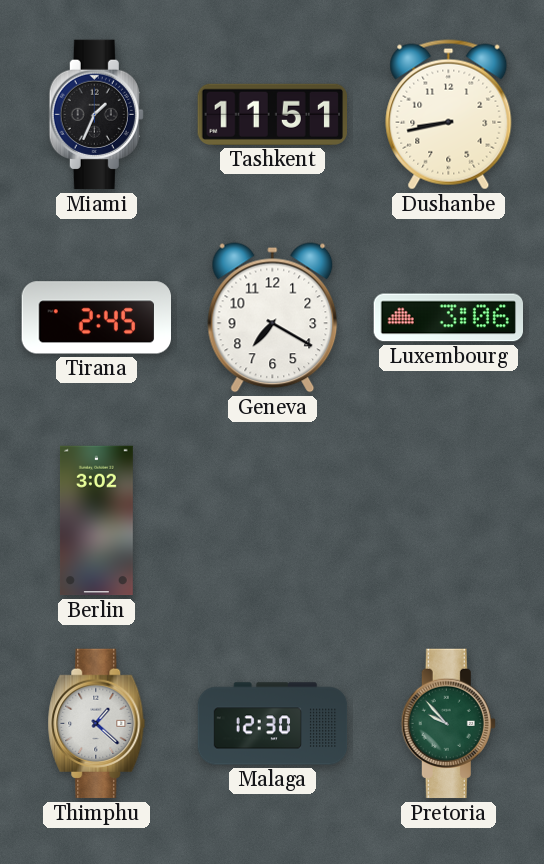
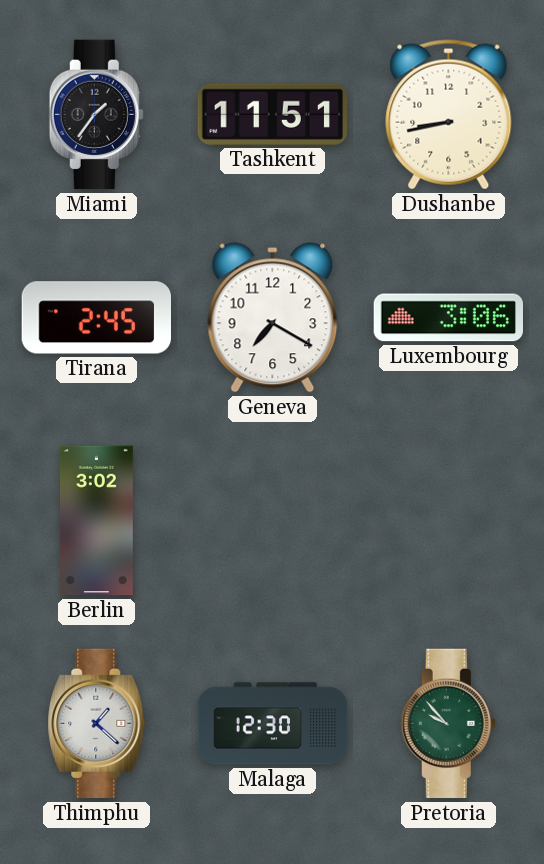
Miami: 1:34 -> 1:36
